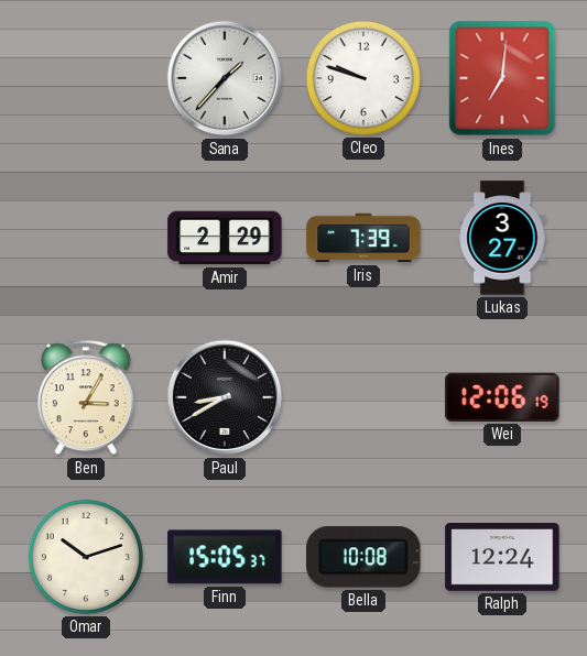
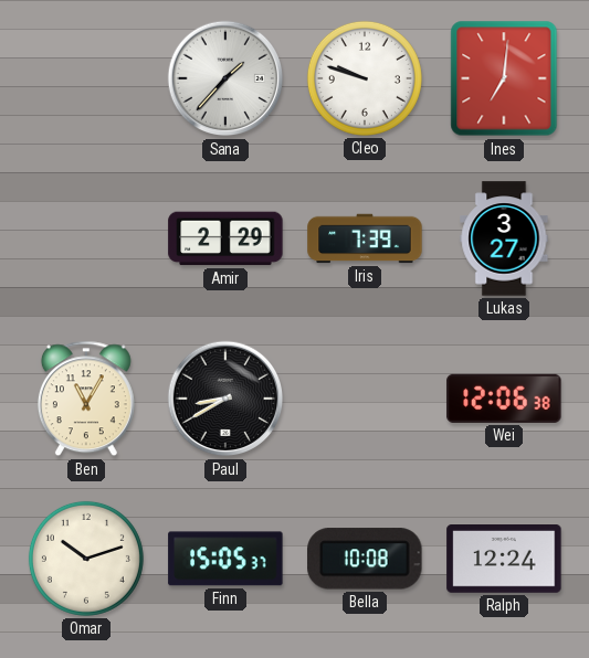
Ben: 3:05 -> 11:05
Wei: 12:06:19 -> 12:06:38
